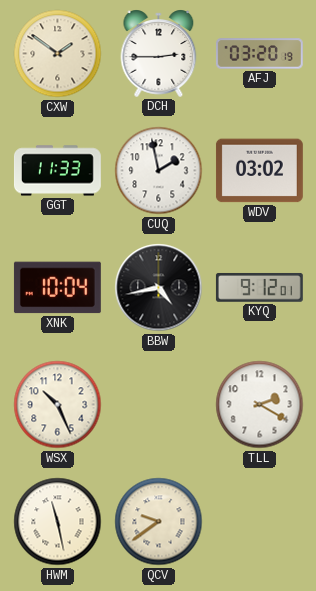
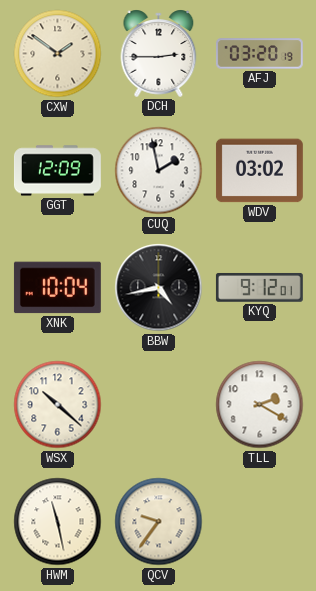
GGT: 11:33 -> 12:09
WSX: 10:26 -> 10:22
QCV: 9:39 -> 9:36
